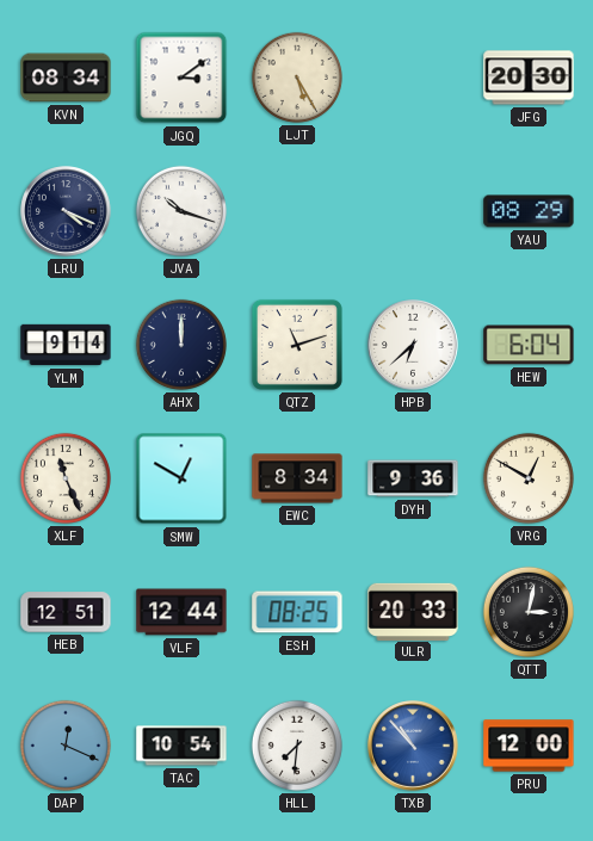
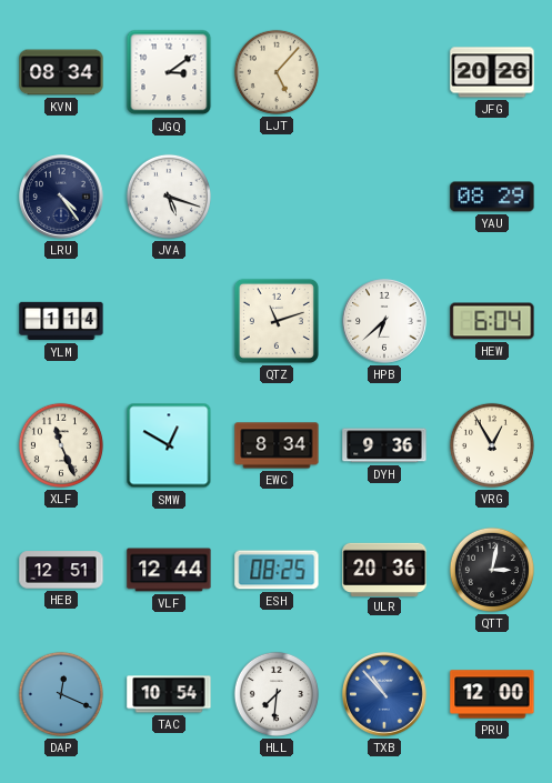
LJT: 5:25 -> 5:07
JFG: 20:30 -> 20:26
LRU: 4:19 -> 4:24
JVA: 10:18 -> 5:18
YLM: 9:14 -> 1:14
AHX: 12:00 -> none
VRG: 12:50 -> 12:55
ULR: 20:33 -> 20:36
